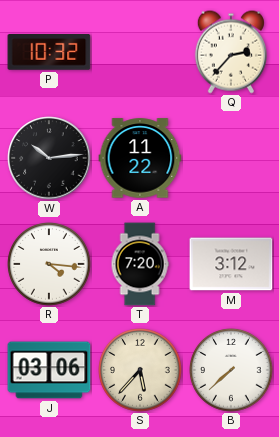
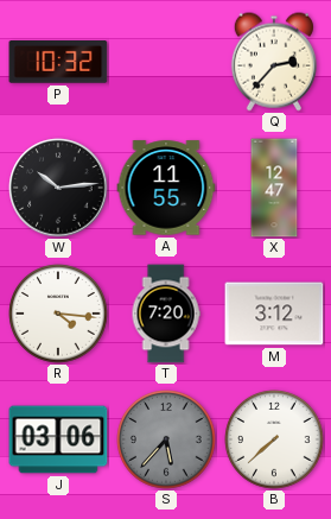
A: 11:22 -> 11:55
X: none -> 12:47
S dial: cream -> grey
